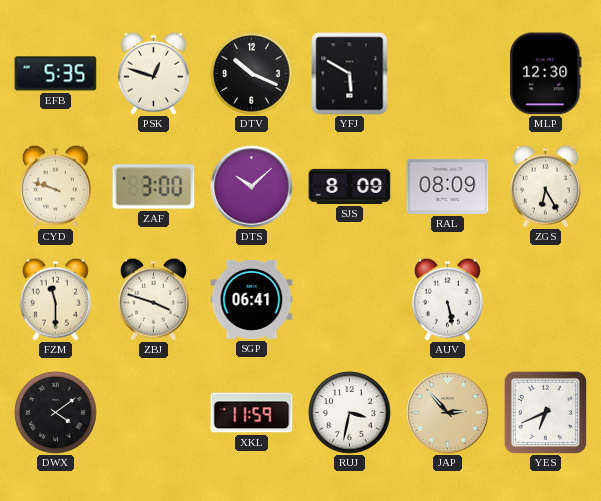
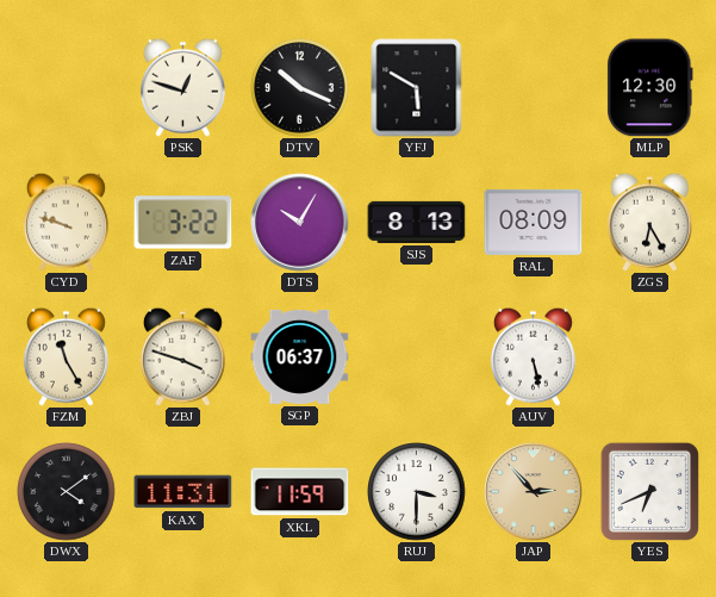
EFB: 5:35 -> none
ZAF: 3:00 -> 3:22
DTS: 10:08 -> 10:05
SJS: 8:09 -> 8:13
FZM: 11:30 -> 11:25
SGP: 06:41 -> 06:37
KAX: none -> 11:31
RUJ: 3:32 -> 3:30
